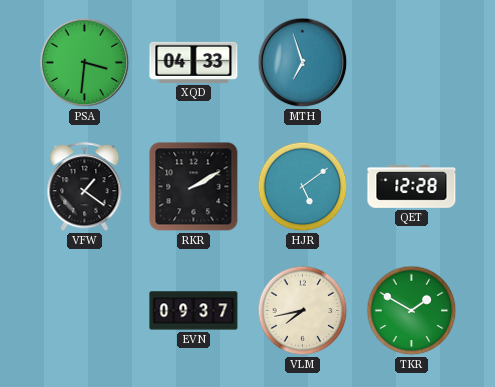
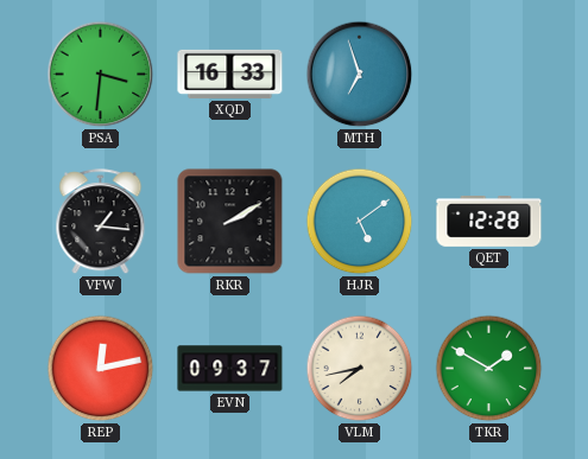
XQD: 04:33 -> 16:33
VFW: 1:21 -> 1:16
REP: none -> 12:13
